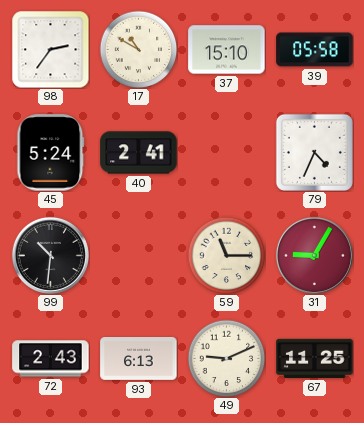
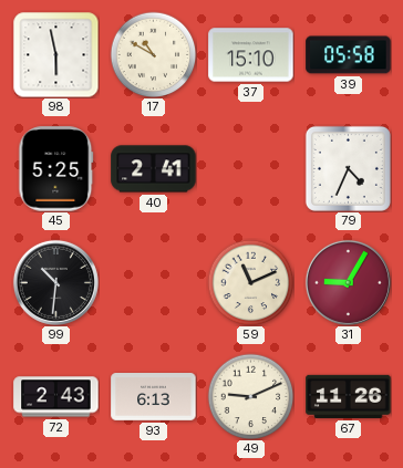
98: 2:36 -> 5:58
45: 5:24 -> 5:25
59: 11:15 -> 11:11
67: 11:25 -> 11:26
